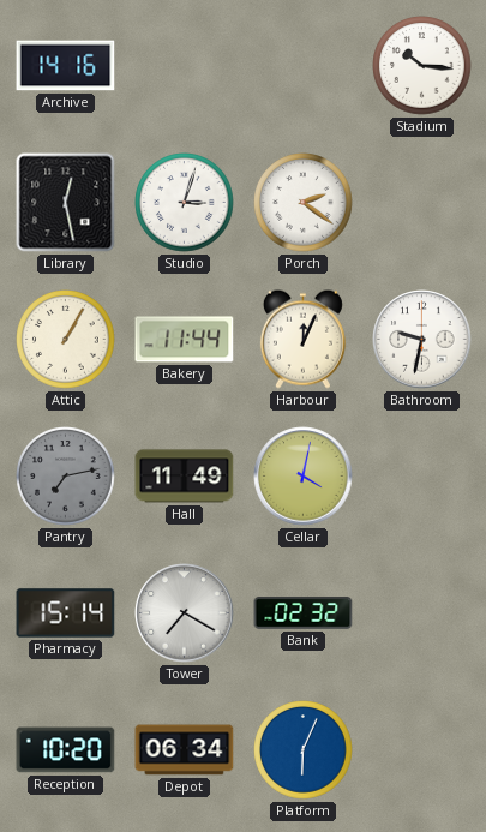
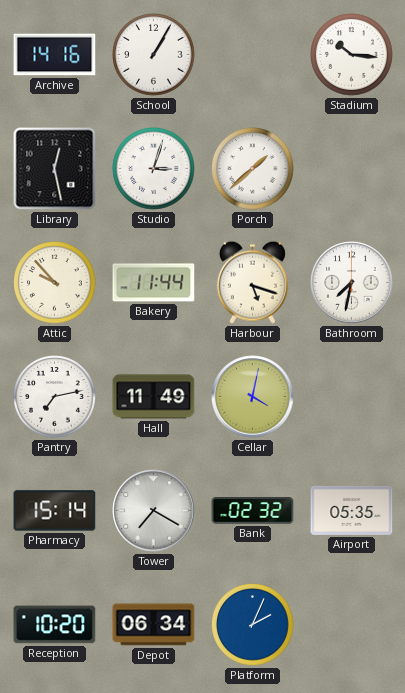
School: none -> 1:05
Porch: 2:21 -> 1:38
Attic: 1:05 -> 9:53
Harbour: 12:04 -> 5:18
Bathroom: 9:32 -> 7:32
Pantry dial: grey -> white
Airport: none -> 05:35
Platform: 6:04 -> 2:04
